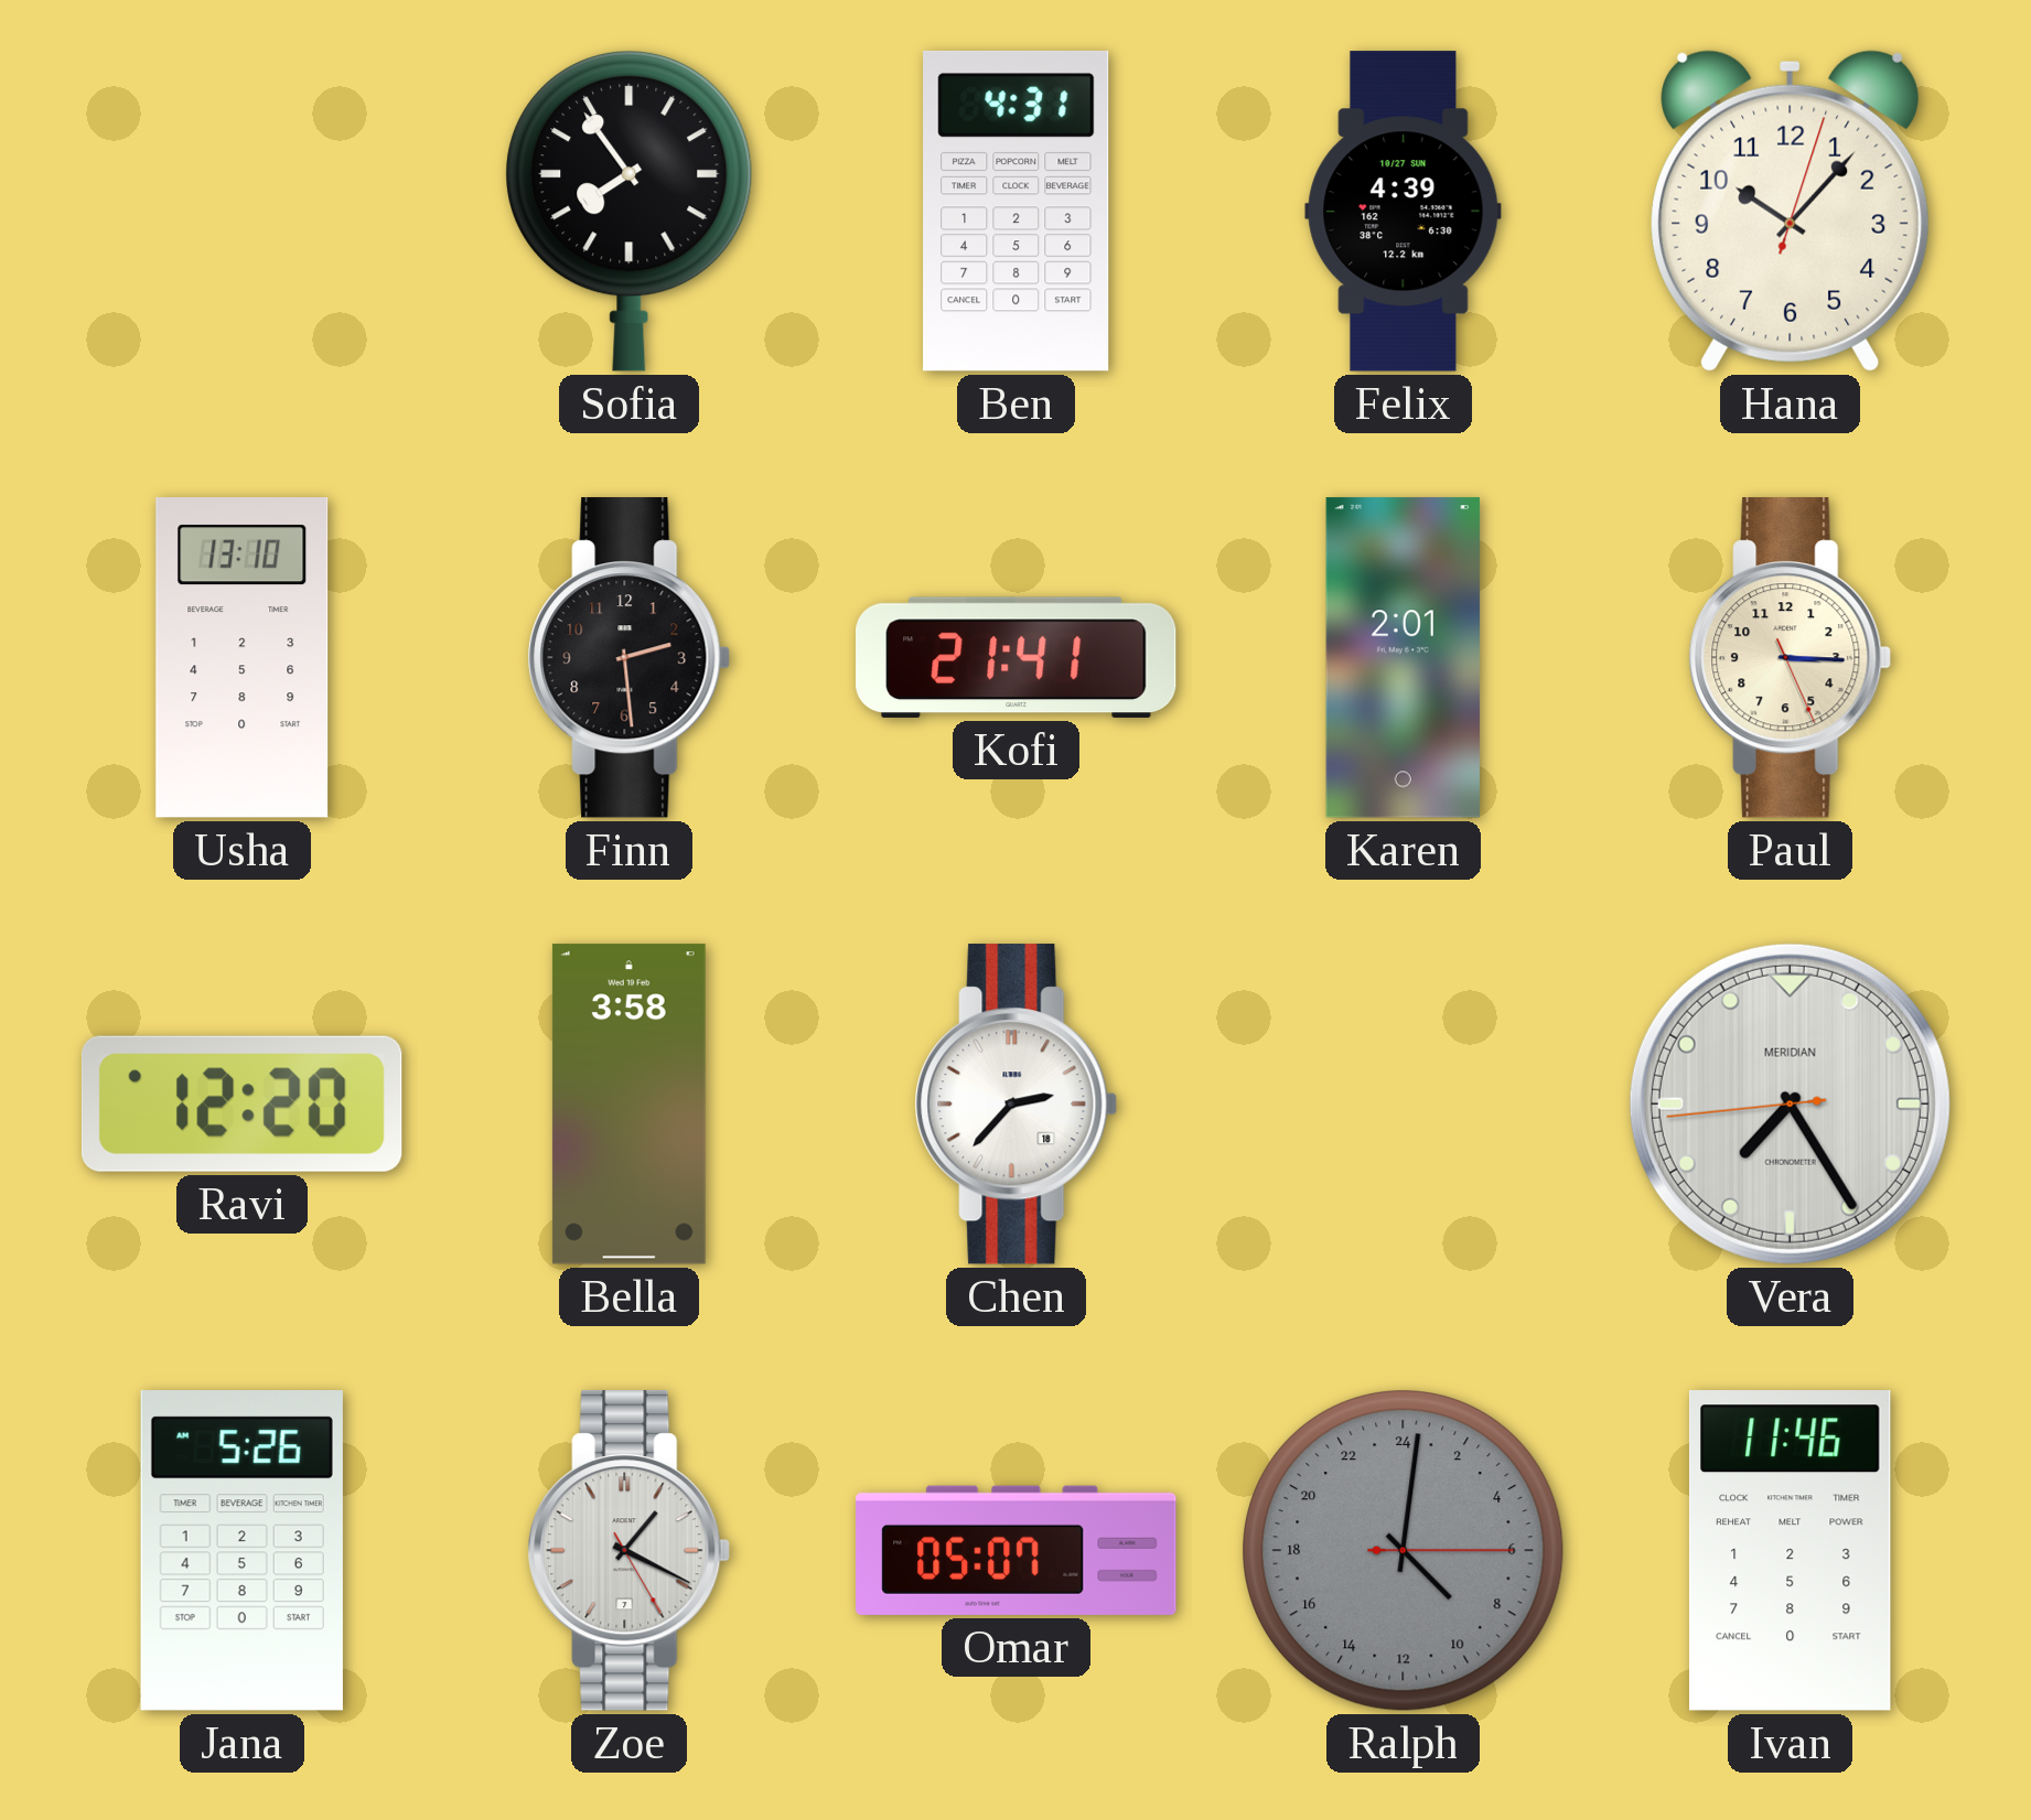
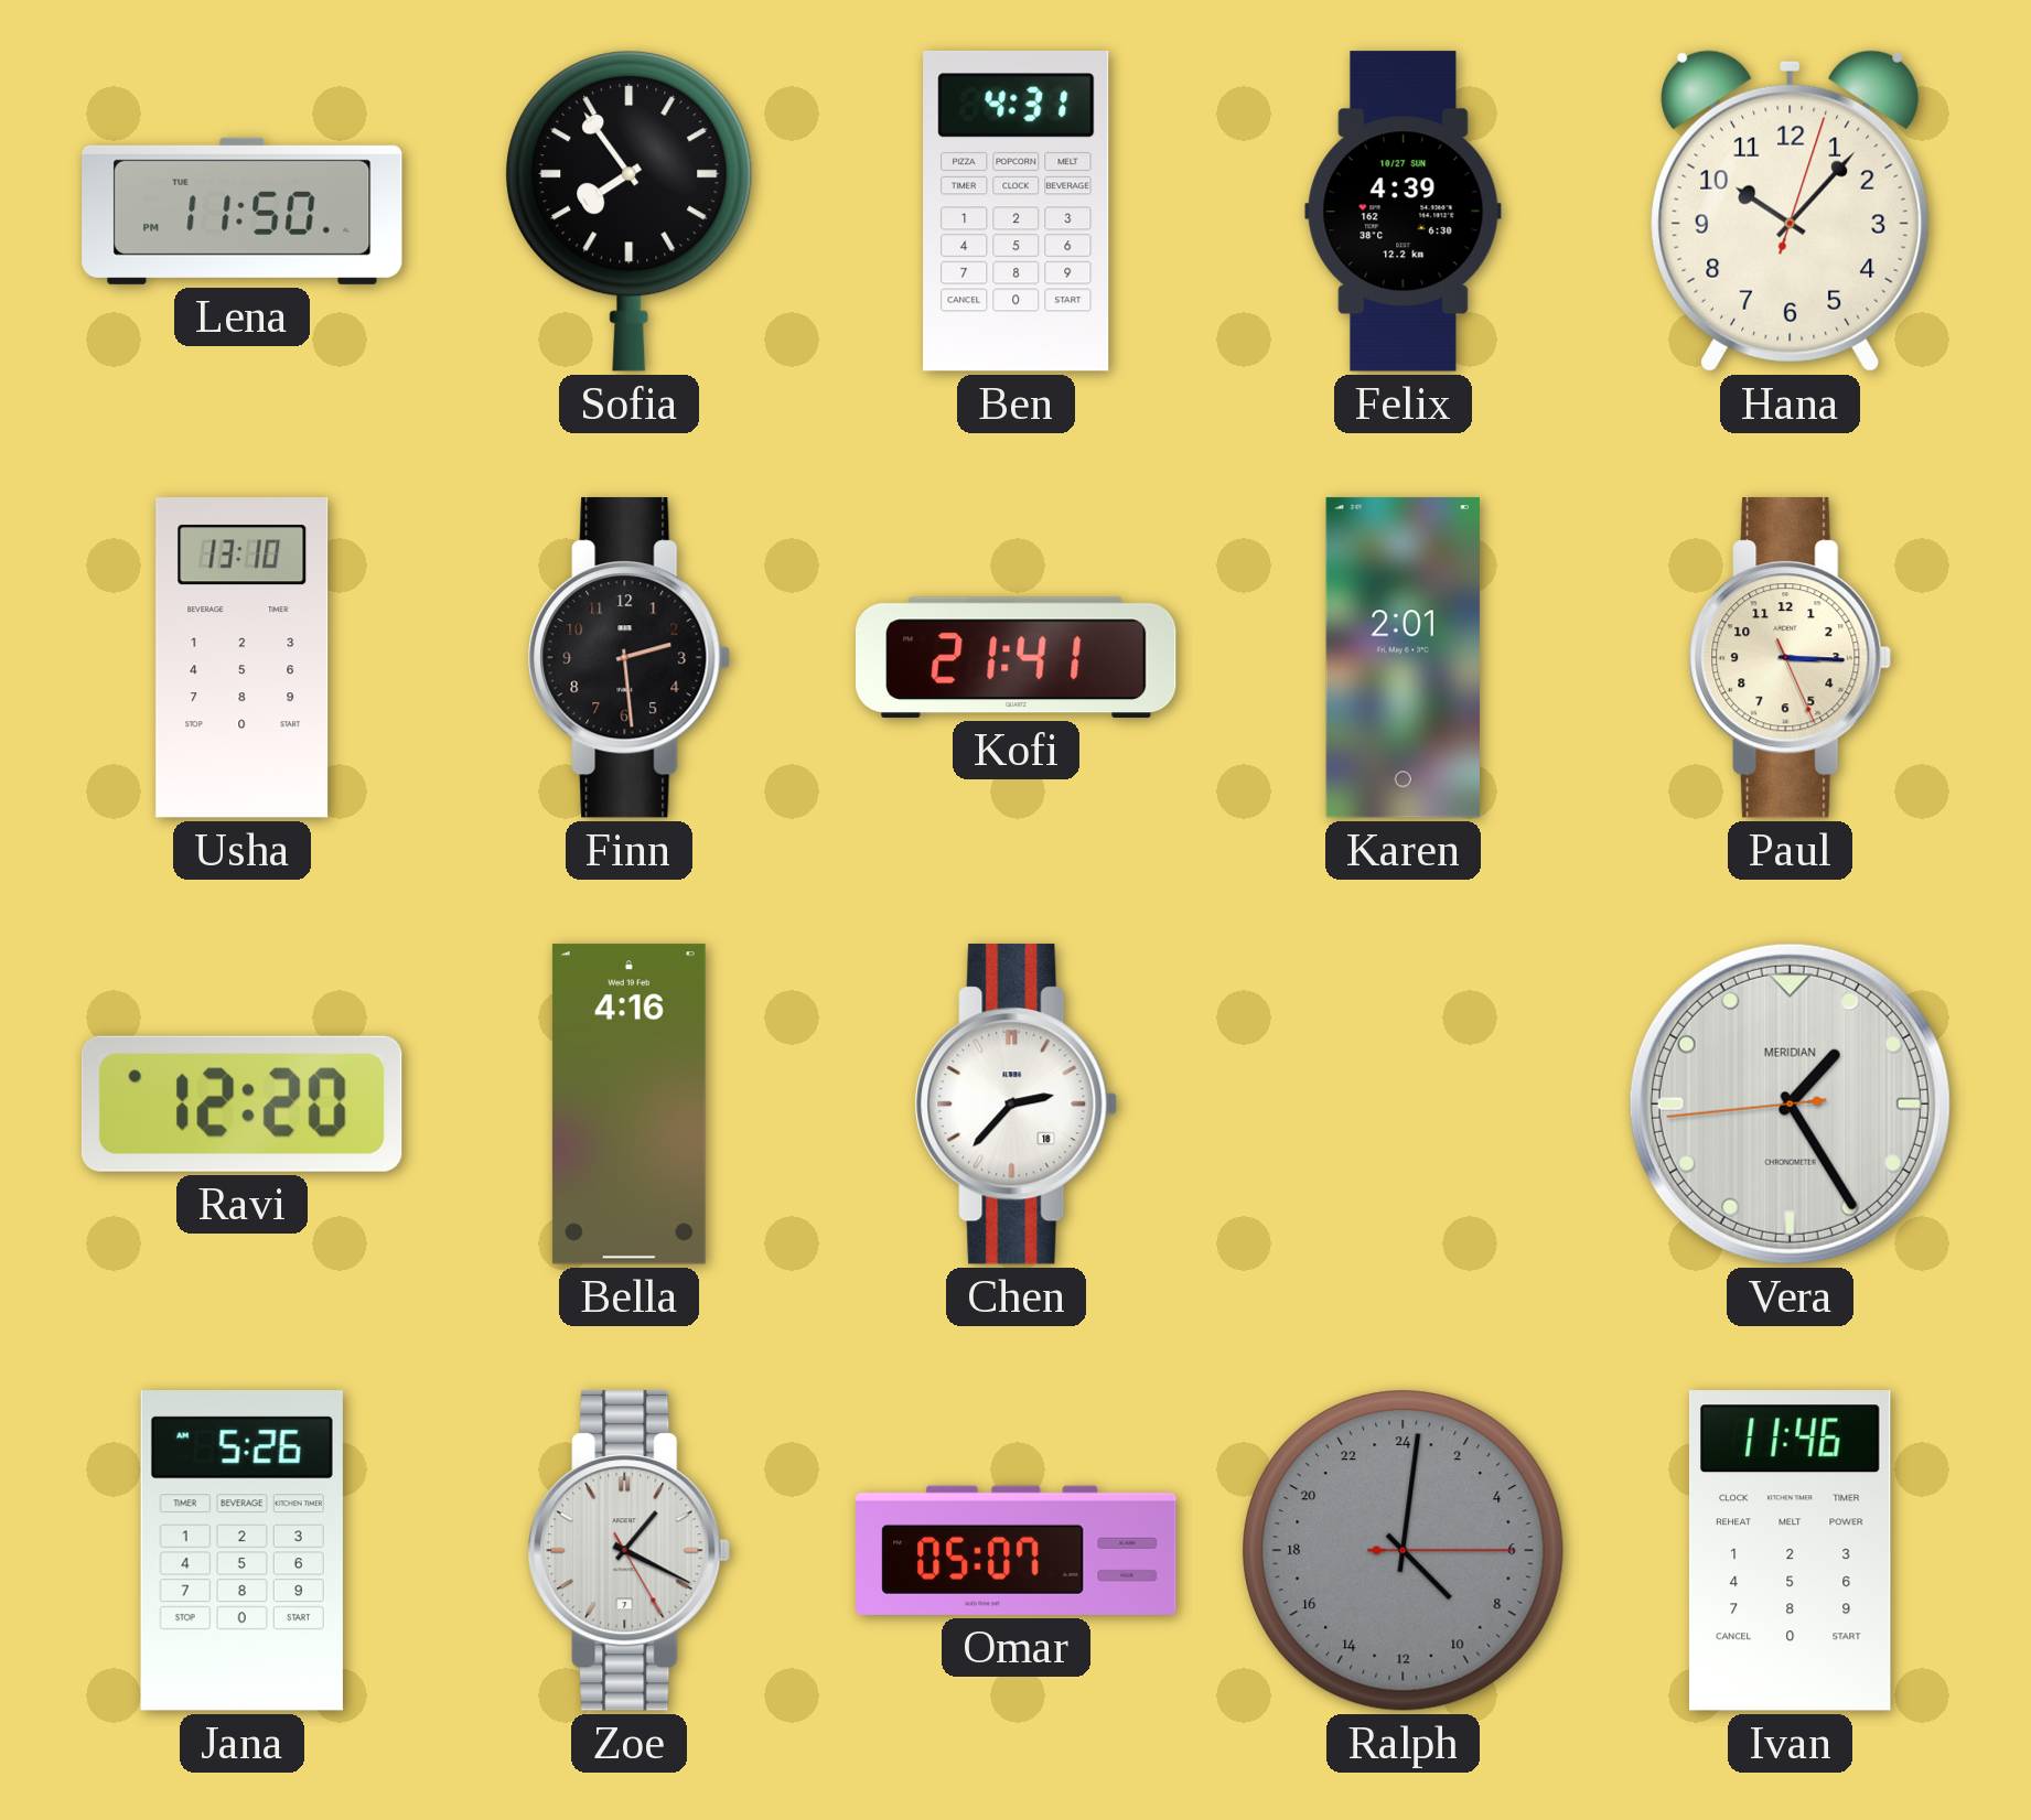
Lena: none -> 11:50
Bella: 3:58 -> 4:16
Vera: 7:24 -> 1:24
